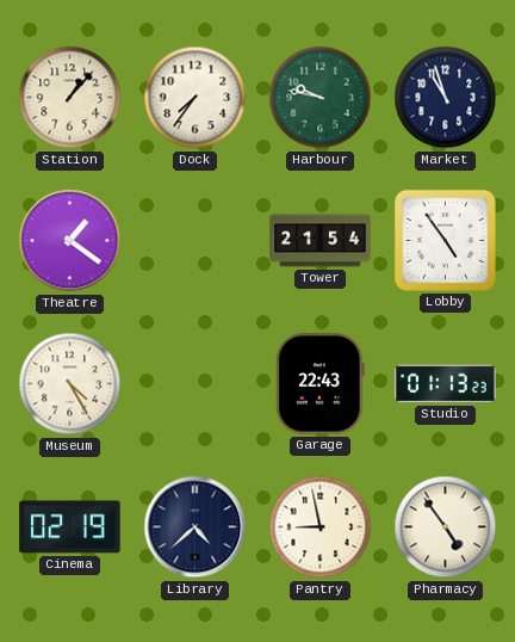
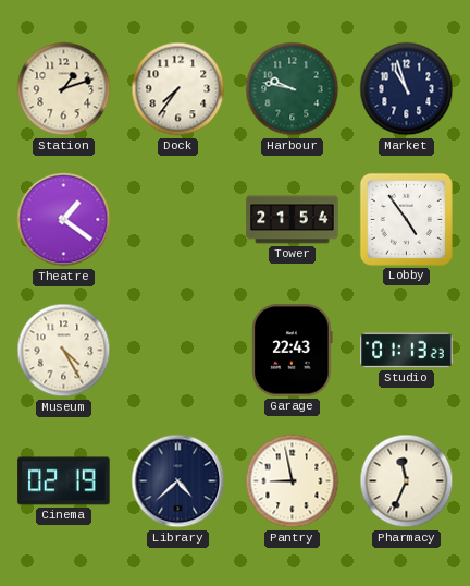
Station: 1:07 -> 1:12
Pharmacy: 4:54 -> 11:34
